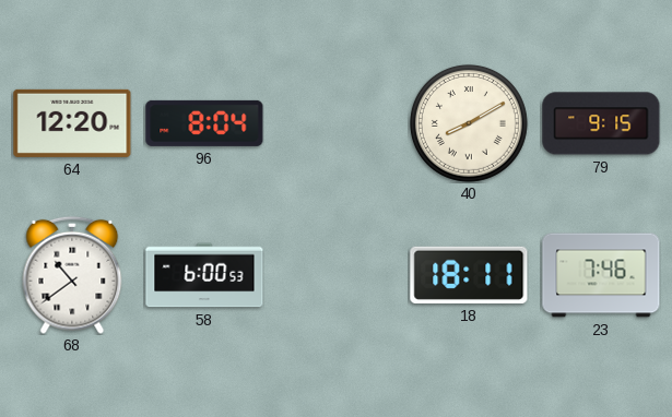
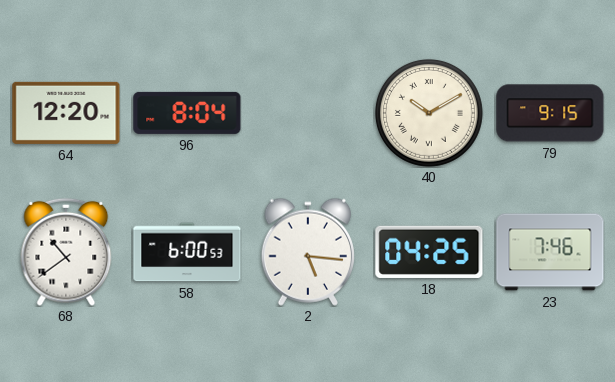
40: 8:10 -> 10:10
2: none -> 5:16
18: 18:11 -> 04:25
